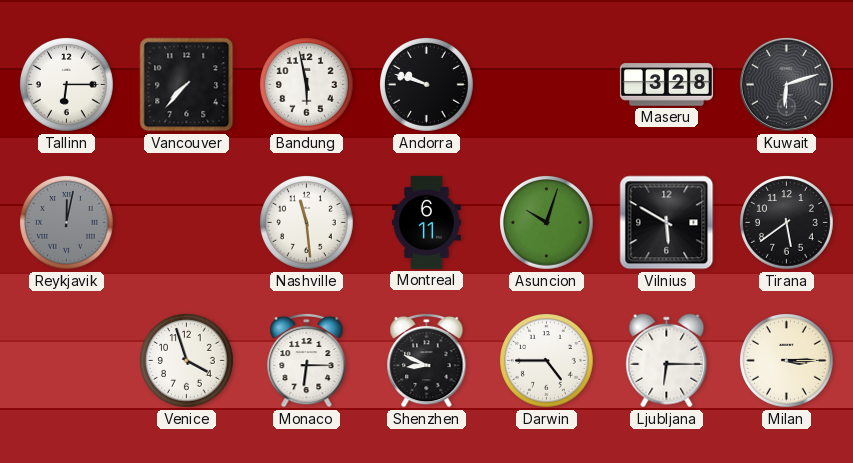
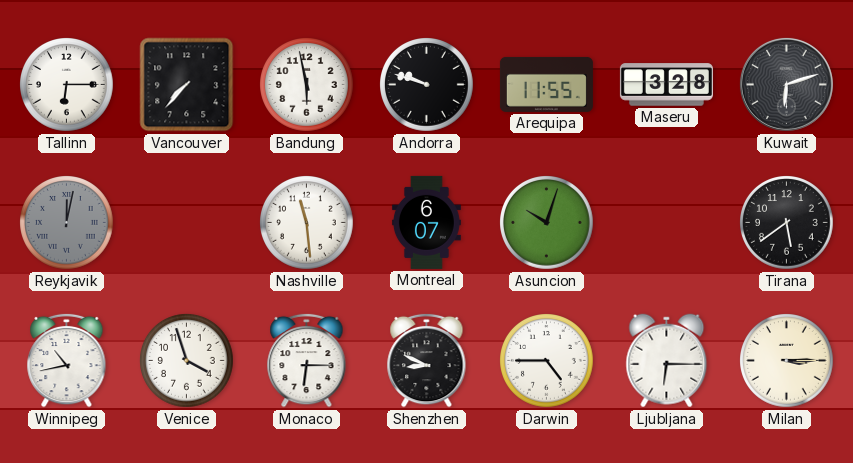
Arequipa: none -> 11:55
Montreal: 6:11 -> 6:07
Vilnius: 5:50 -> none
Winnipeg: none -> 10:43
